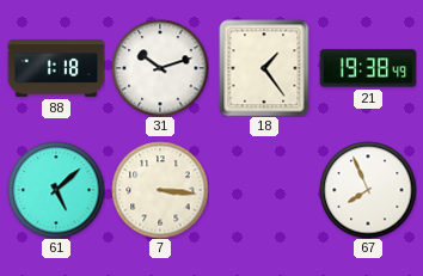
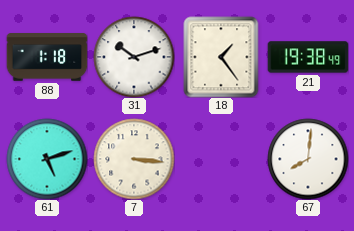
61: 5:08 -> 5:12
67: 7:56 -> 8:01
